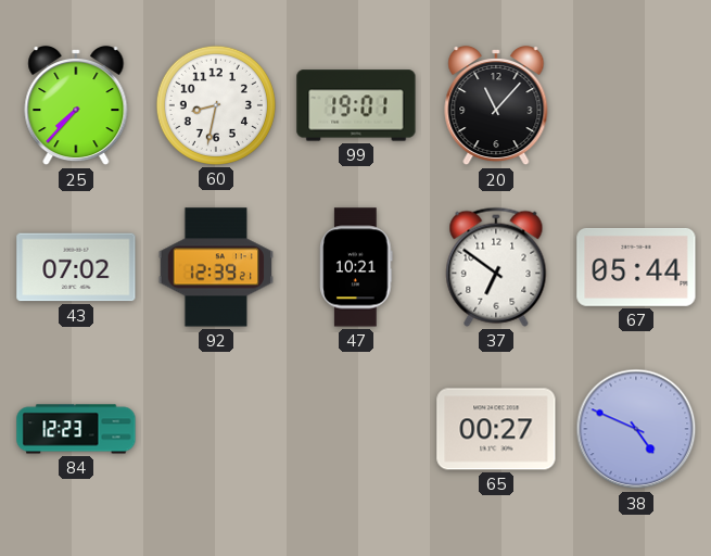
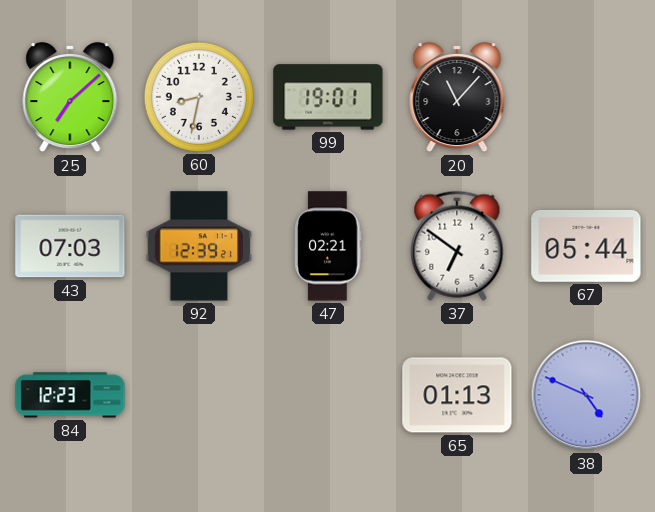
25: 7:37 -> 7:08
43: 07:02 -> 07:03
47: 10:21 -> 02:21
65: 00:27 -> 01:13
